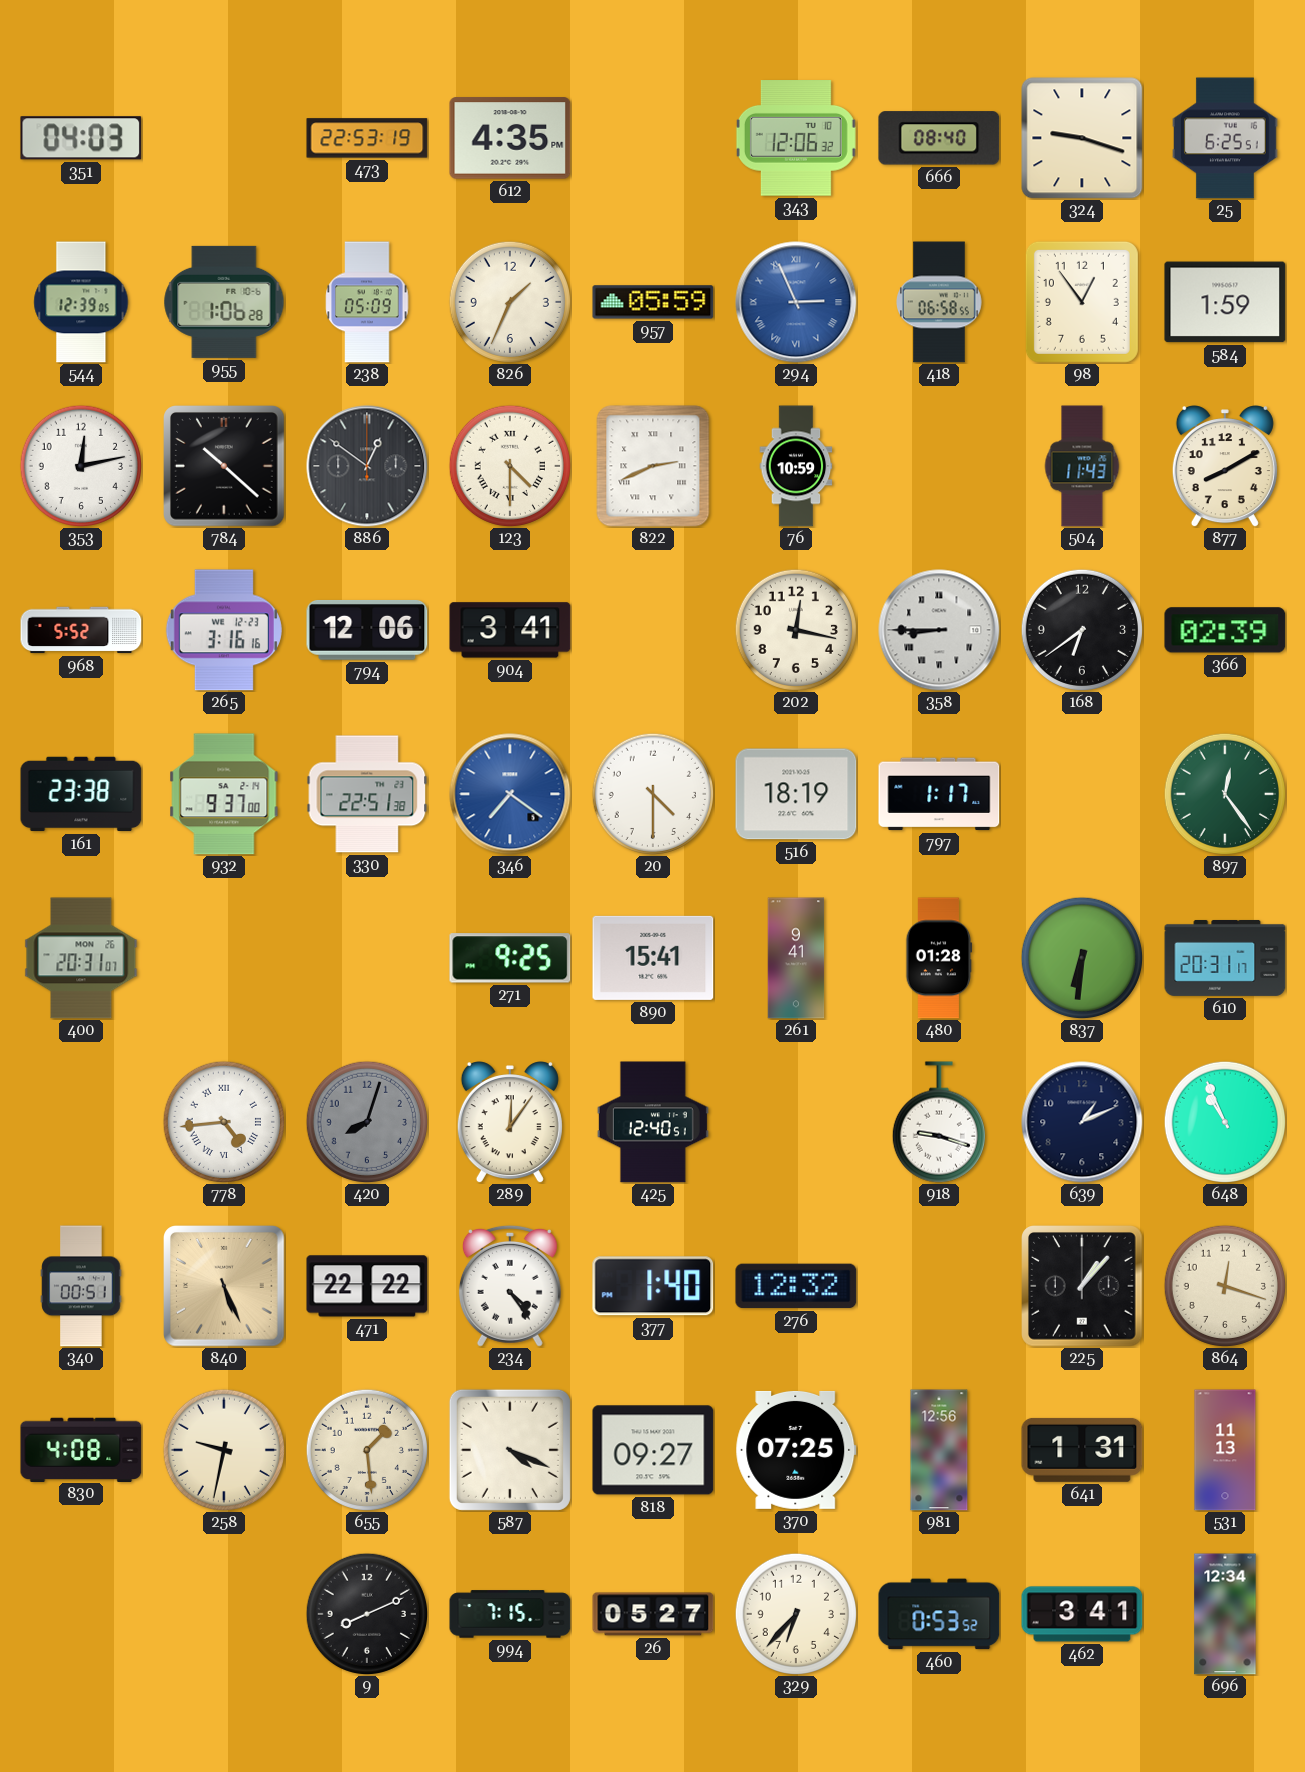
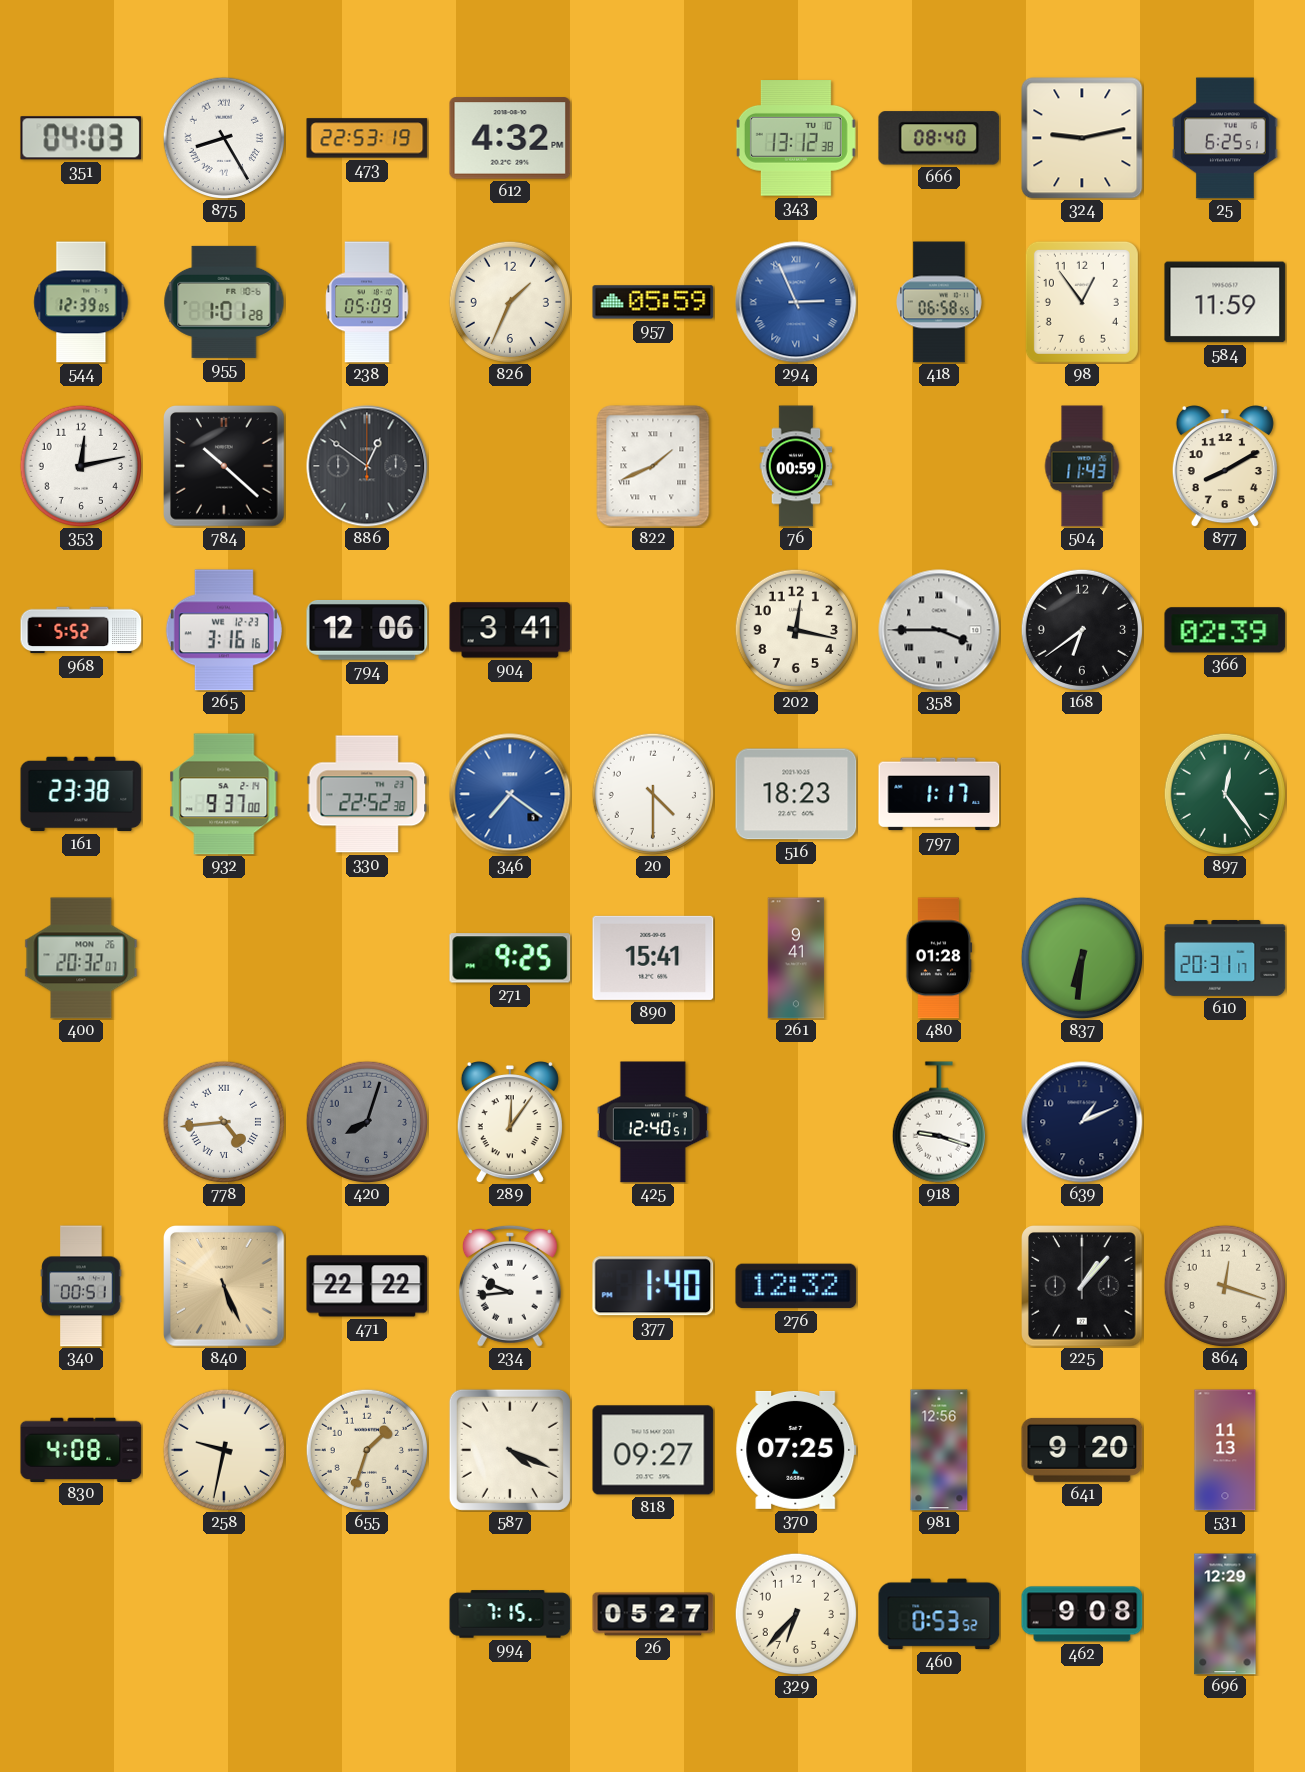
875: none -> 8:25
612: 4:35 -> 4:32
343: 12:06 -> 13:12
324: 9:18 -> 9:13
955: 1:06 -> 1:01
584: 1:59 -> 11:59
123: 4:30 -> none
822: 2:41 -> 1:41
76: 10:59 -> 00:59
358: 8:45 -> 3:45
330: 22:51 -> 22:52
516: 18:19 -> 18:23
400: 20:31 -> 20:32
648: 10:56 -> none
234: 4:24 -> 9:44
655: 1:29 -> 1:33
641: 1:31 -> 9:20
9: 8:11 -> none
462: 3:41 -> 9:08
696: 12:34 -> 12:29
